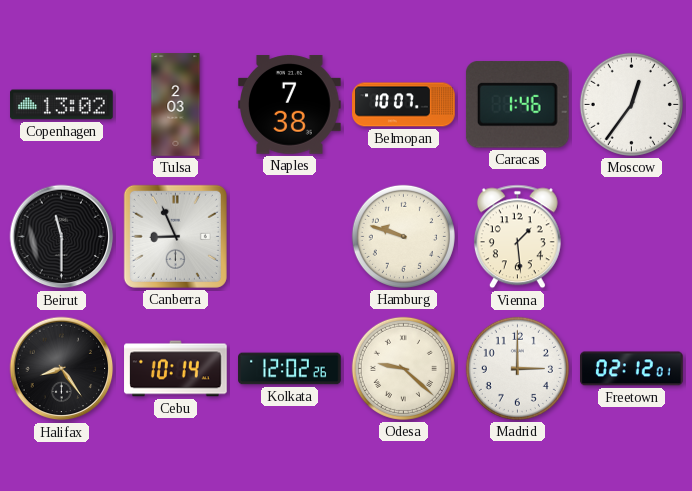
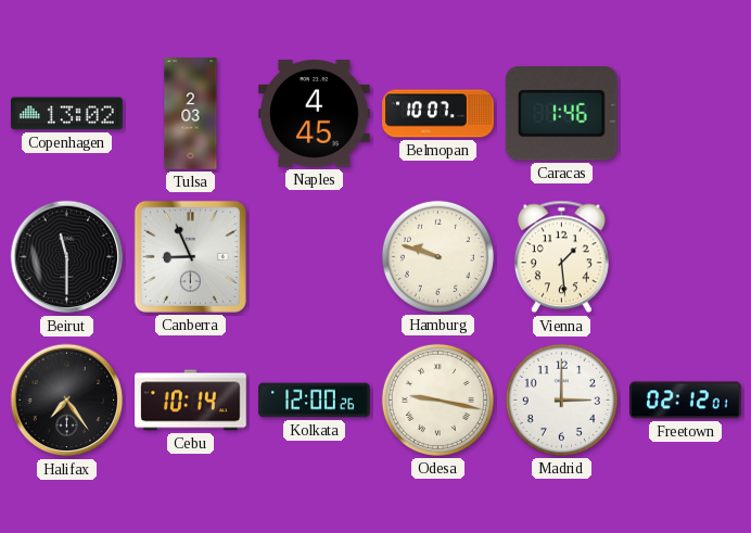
Naples: 7:38 -> 4:45
Moscow: 12:36 -> none
Halifax: 8:24 -> 7:24
Kolkata: 12:02 -> 12:00
Odesa: 9:22 -> 9:17
